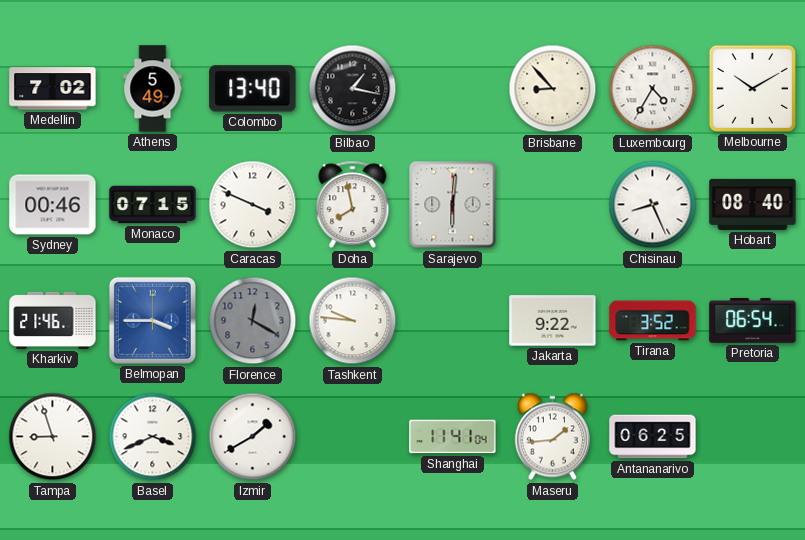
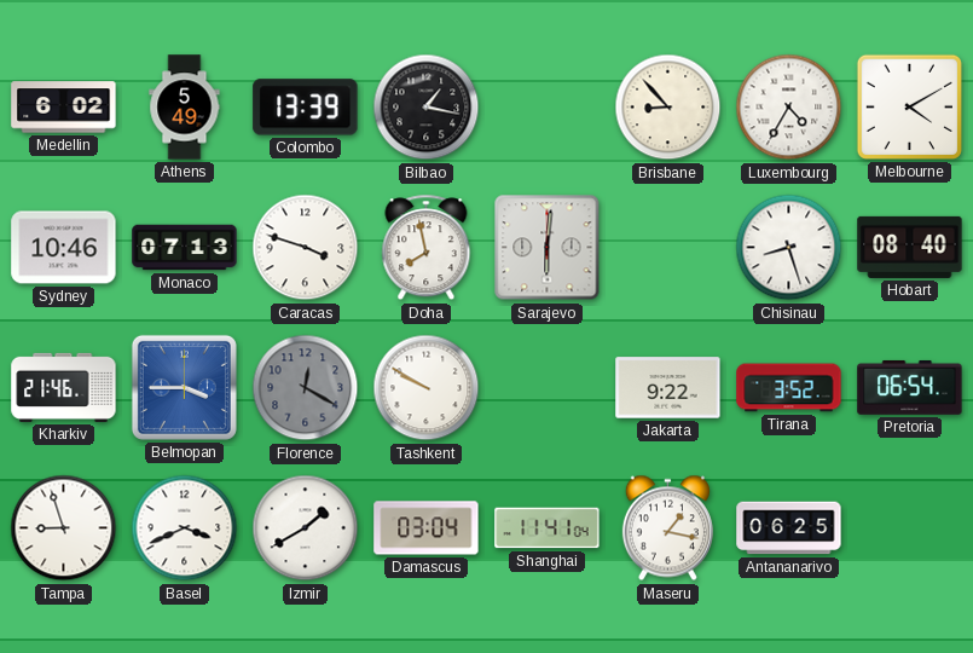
Medellin: 7:02 -> 6:02
Colombo: 13:40 -> 13:39
Melbourne: 10:10 -> 4:10
Sydney: 00:46 -> 10:46
Monaco: 07:15 -> 07:13
Caracas: 3:49 -> 3:48
Chisinau: 8:26 -> 8:27
Tashkent: 9:46 -> 9:50
Damascus: none -> 03:04
Maseru: 1:44 -> 1:17
